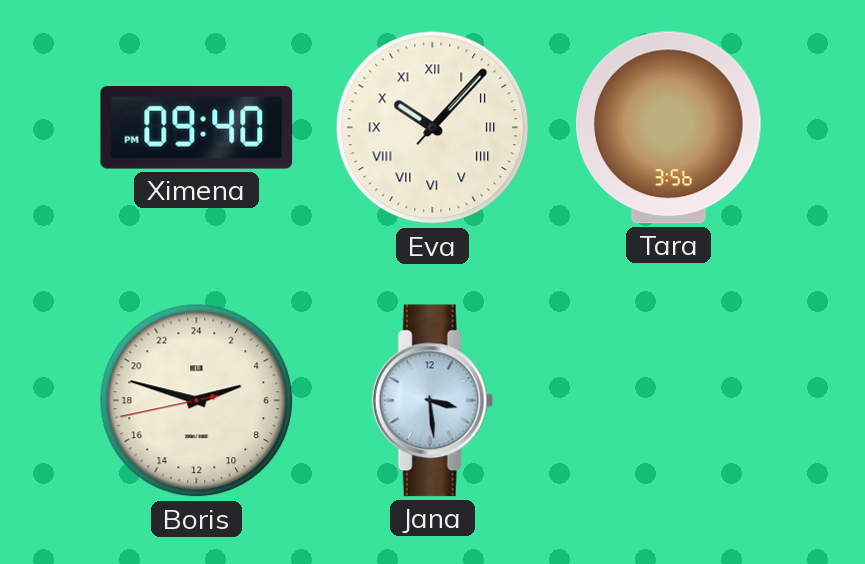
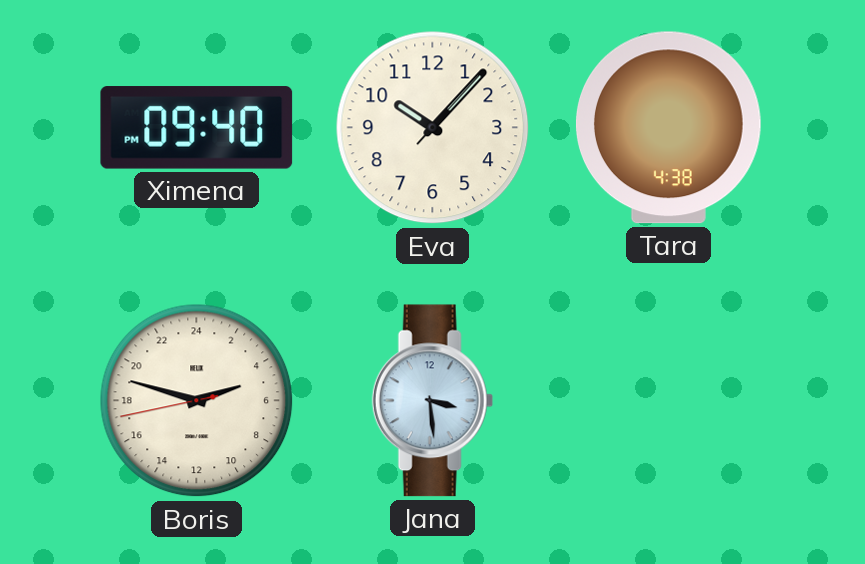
Eva numerals: Roman -> Arabic
Tara: 3:56 -> 4:38
